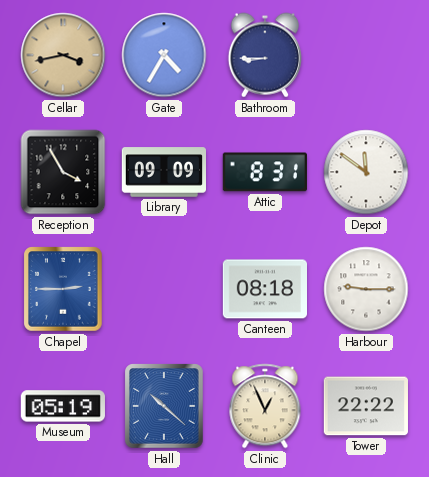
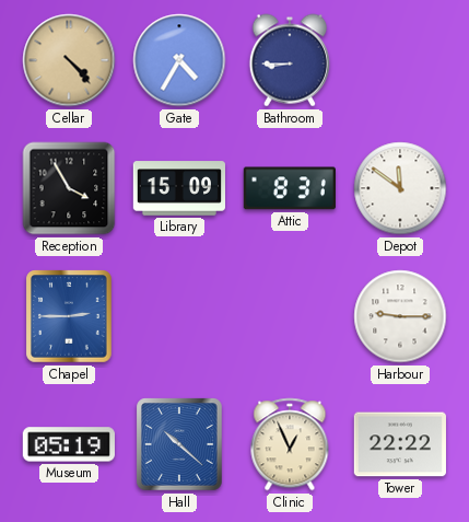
Cellar: 3:43 -> 4:23
Library: 09:09 -> 15:09
Canteen: 08:18 -> none
